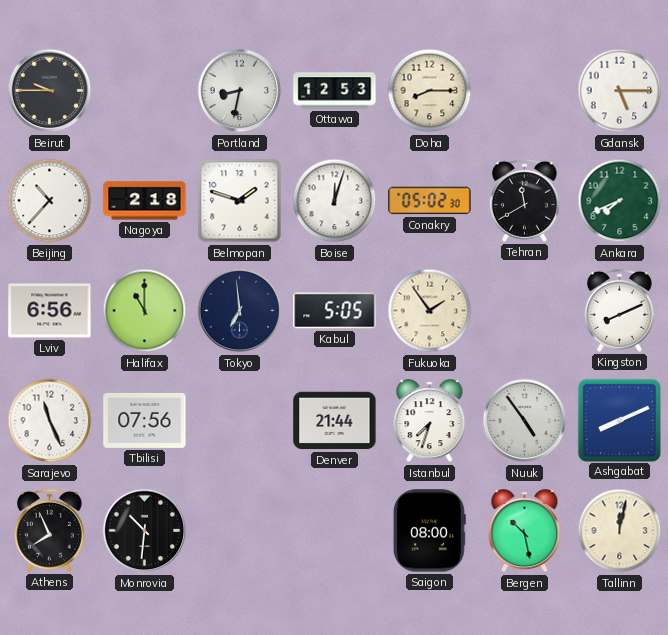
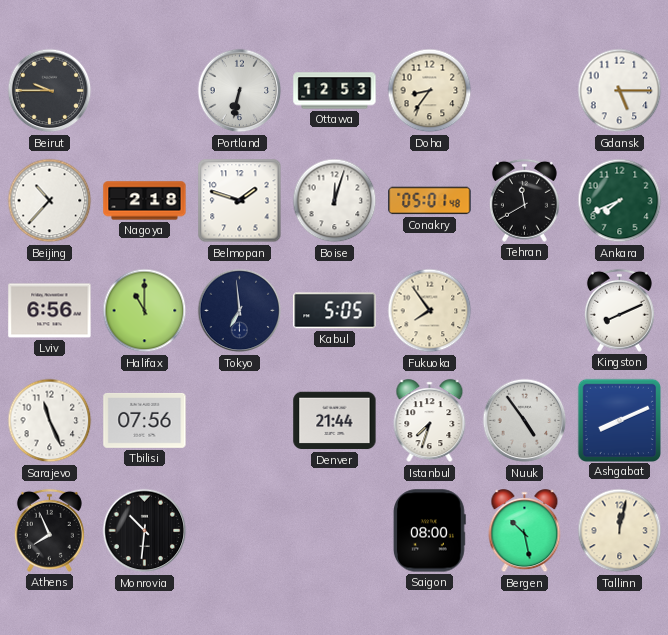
Portland: 8:32 -> 6:32
Doha: 8:15 -> 8:36
Conakry: 05:02 -> 05:01
Fukuoka: 1:54 -> 7:54
